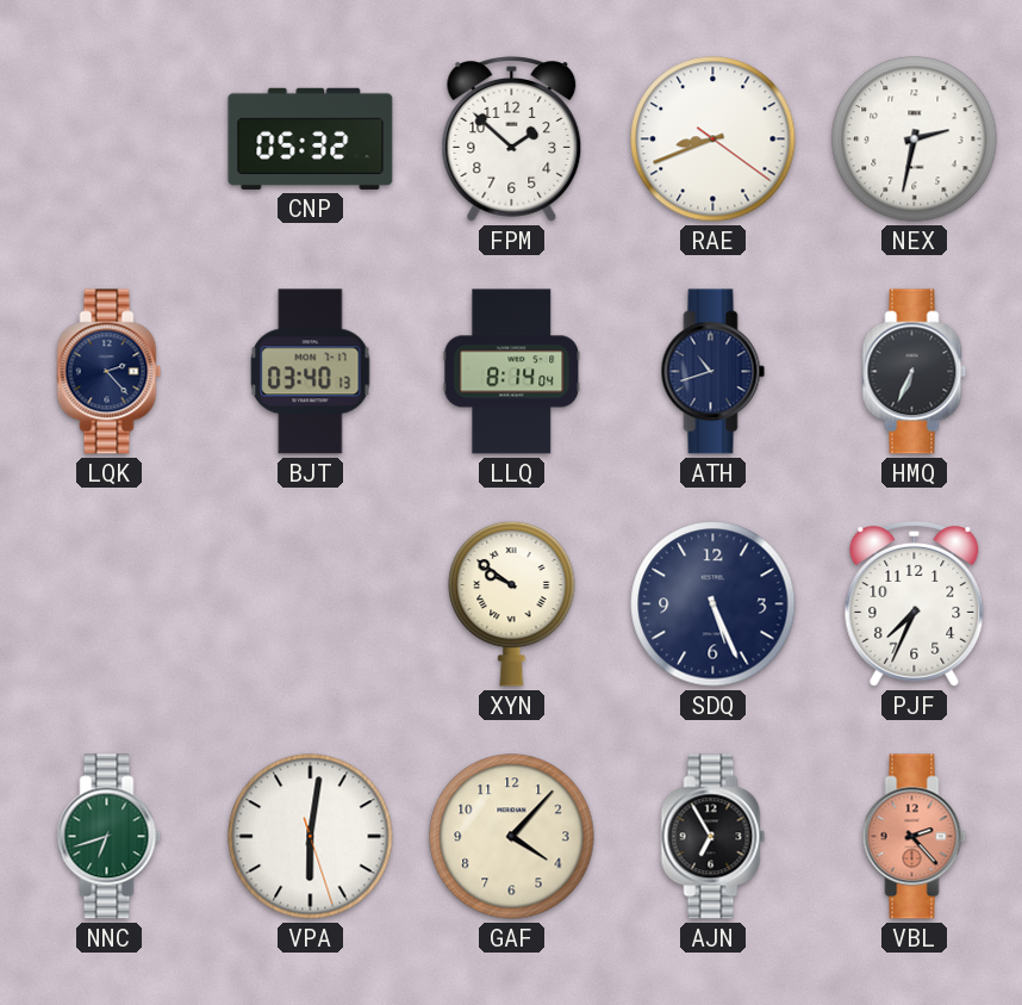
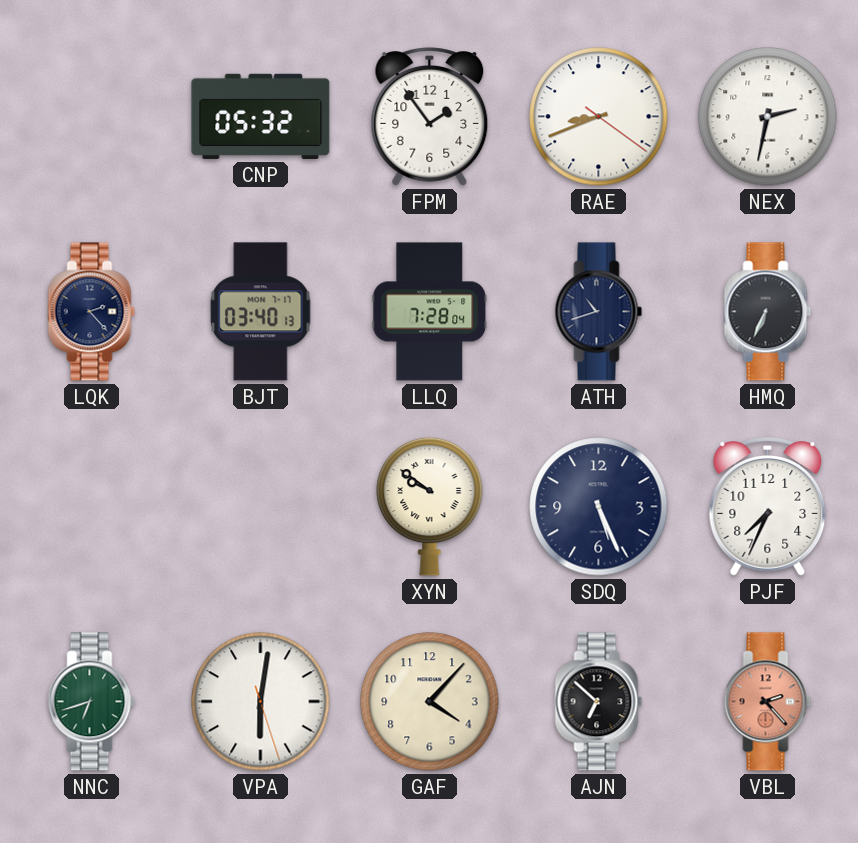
FPM: 1:52 -> 1:54
LLQ: 8:14 -> 7:28
AJN: 6:55 -> 6:52
